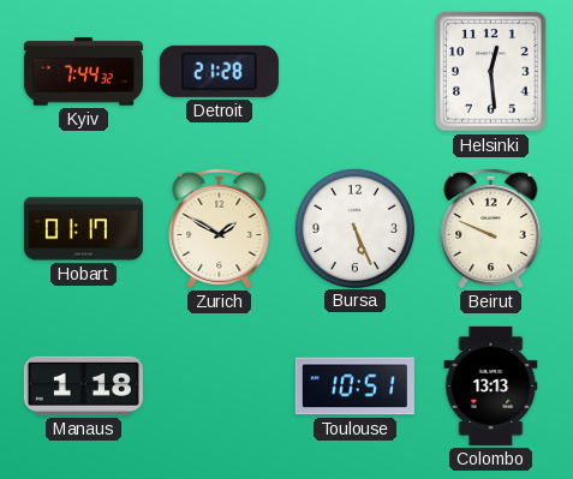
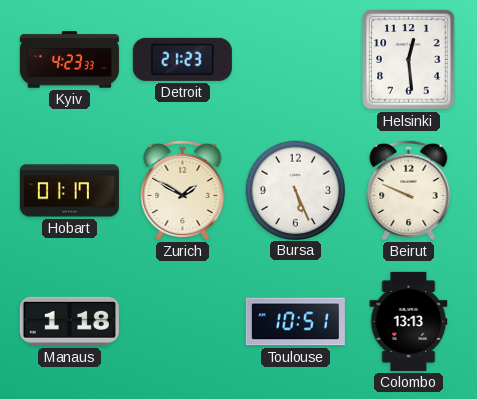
Kyiv: 7:44 -> 4:23
Detroit: 21:28 -> 21:23
